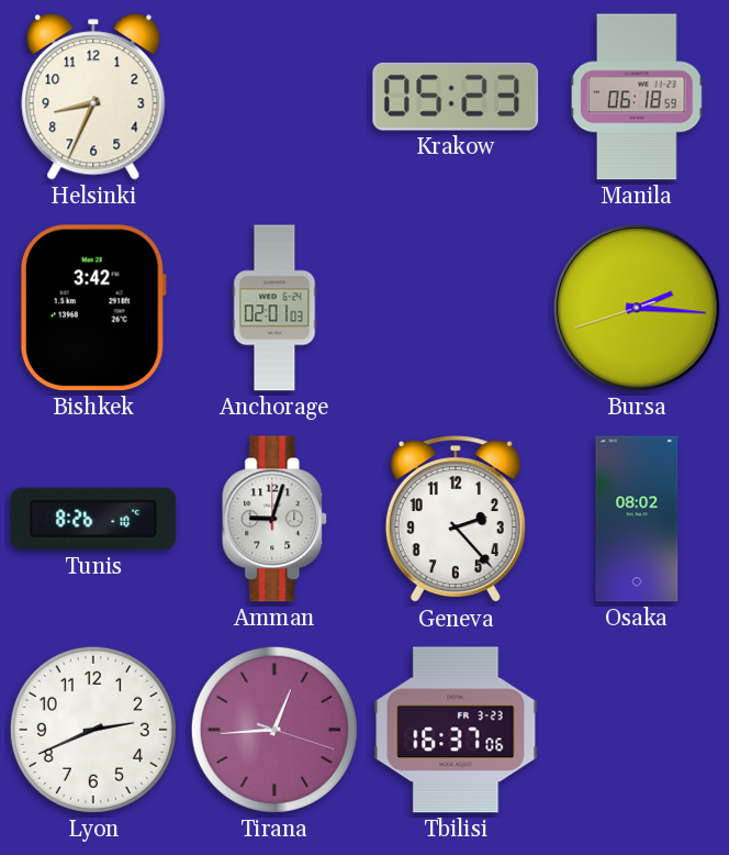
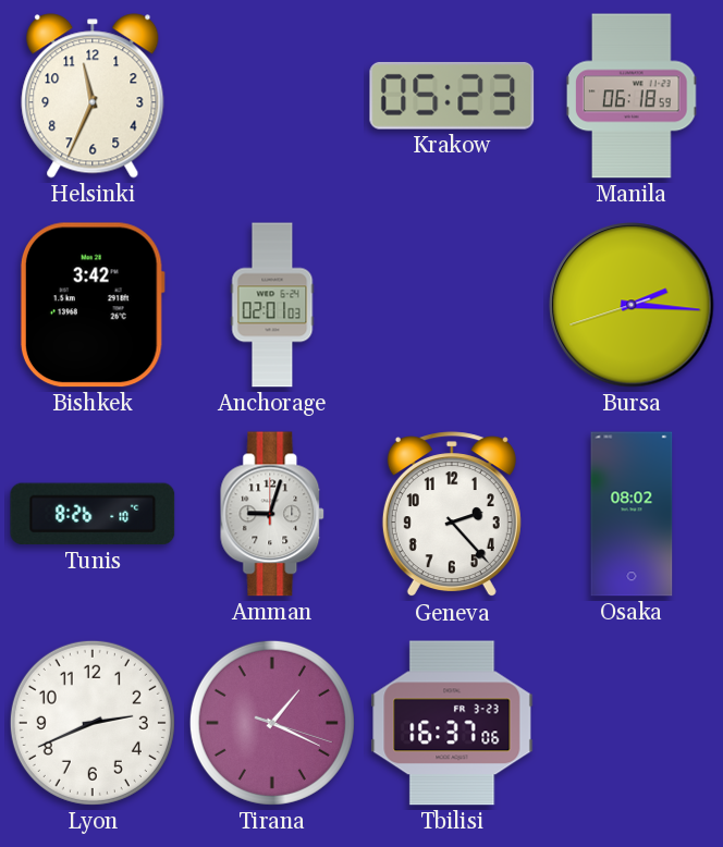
Helsinki: 8:34 -> 11:34
Tirana: 12:44 -> 1:19
